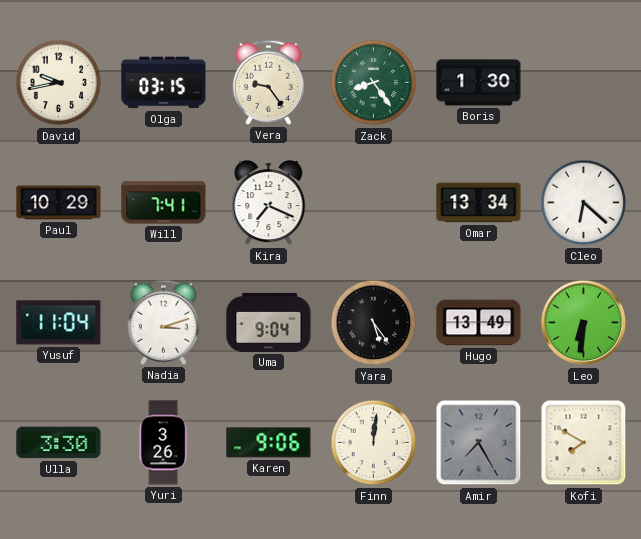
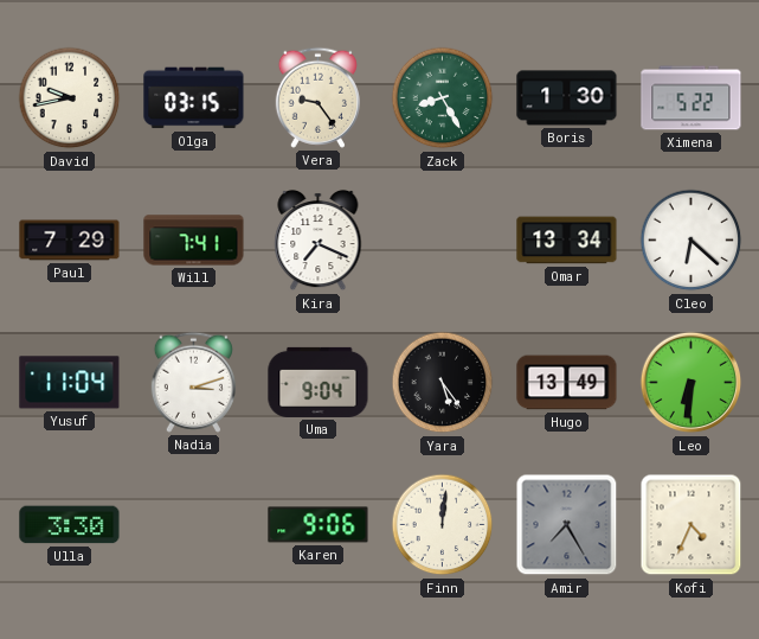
Zack: 8:24 -> 8:25
Ximena: none -> 5:22
Paul: 10:29 -> 7:29
Yuri: 3:26 -> none
Kofi: 7:50 -> 4:34
